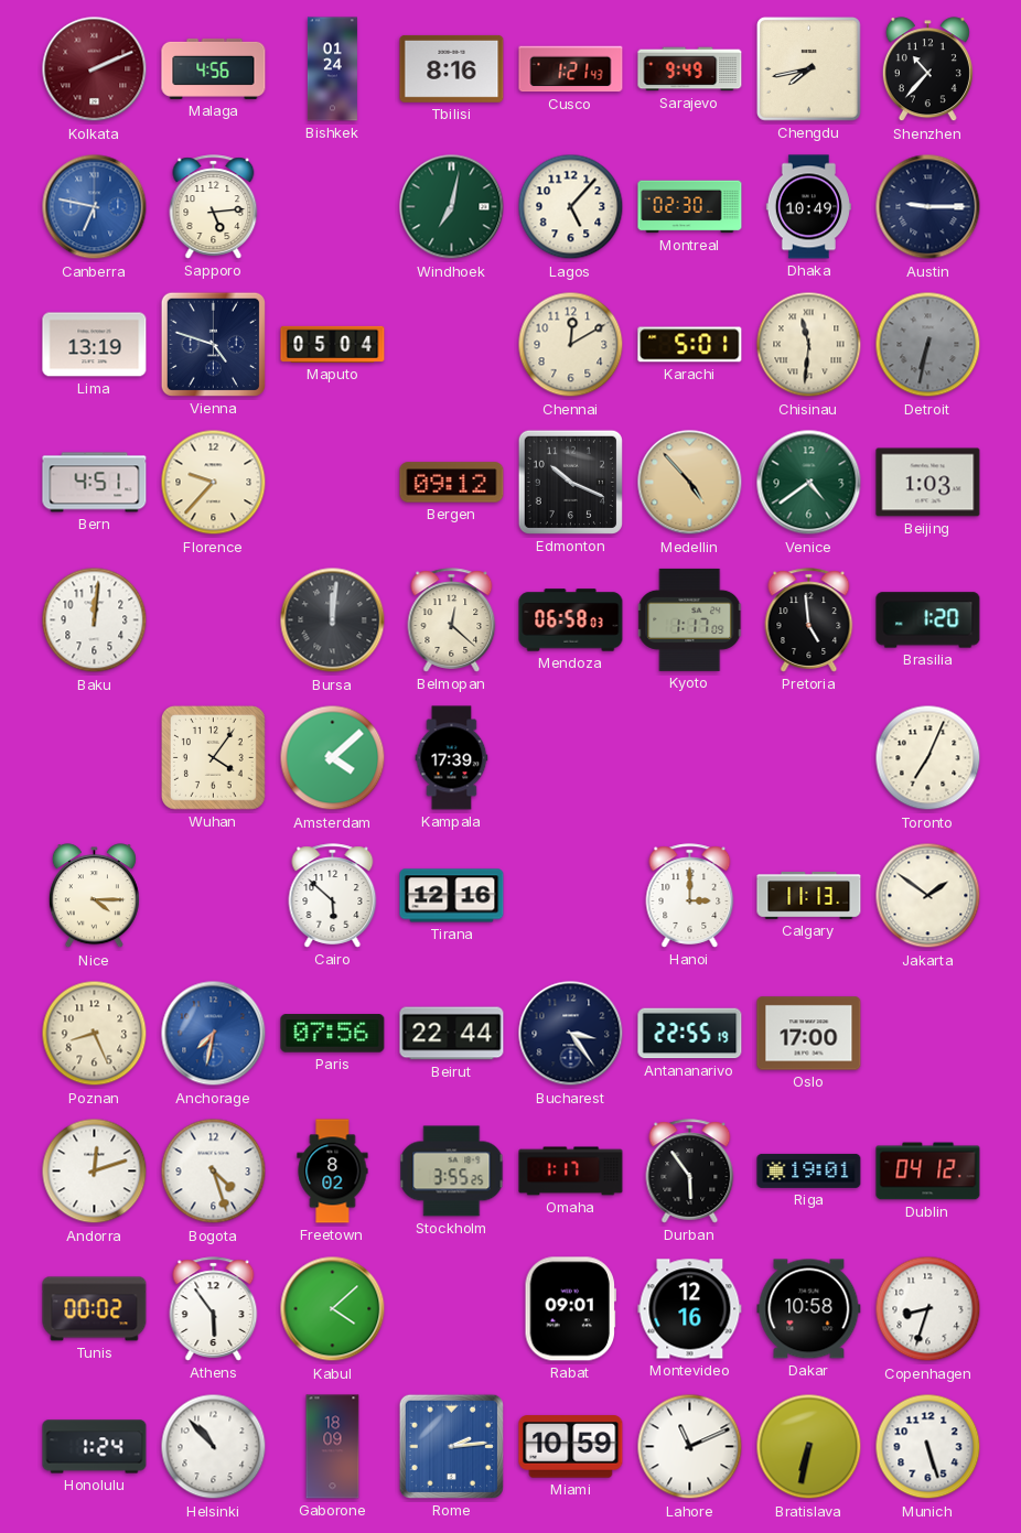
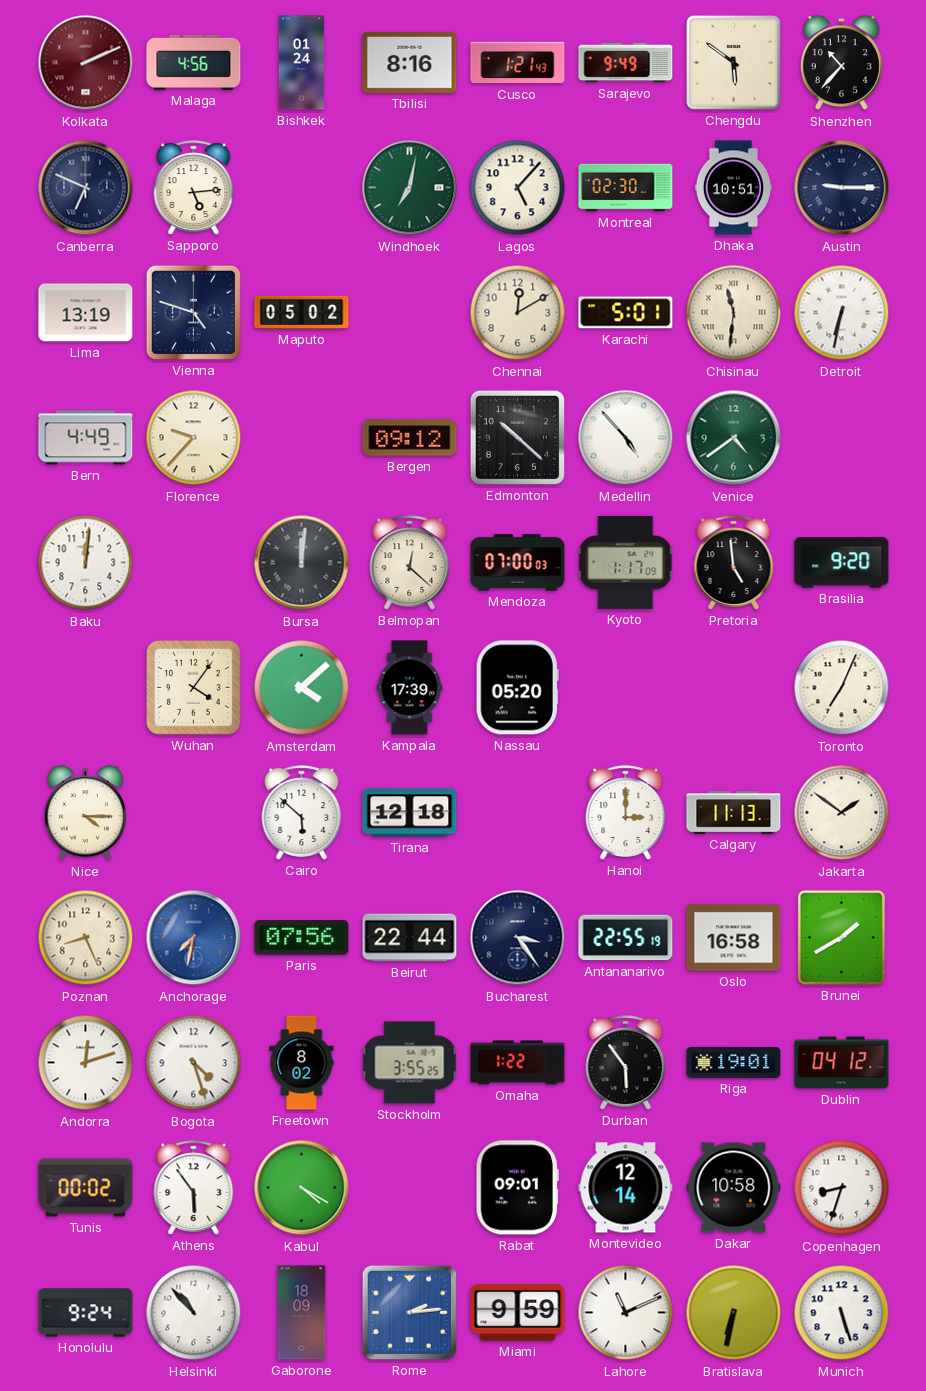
Chengdu: 7:43 -> 5:51
Canberra: 6:47 -> 6:49
Canberra dial: blue -> navy
Dhaka: 10:49 -> 10:51
Maputo: 05:04 -> 05:02
Detroit dial: grey -> white
Bern: 4:51 -> 4:49
Edmonton: 10:19 -> 10:22
Medellin dial: champagne -> white
Beijing: 1:03 -> none
Mendoza: 06:58 -> 07:00
Brasilia: 1:20 -> 9:20
Nassau: none -> 05:20
Tirana: 12:16 -> 12:18
Oslo: 17:00 -> 16:58
Brunei: none -> 1:40
Omaha: 1:17 -> 1:22
Kabul: 4:08 -> 4:20
Montevideo: 12:16 -> 12:14
Honolulu: 1:24 -> 9:24
Miami: 10:59 -> 9:59
